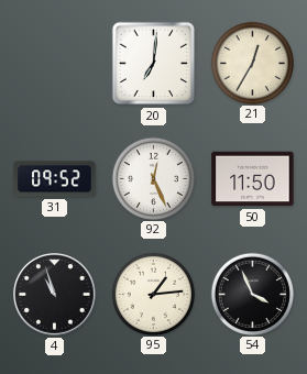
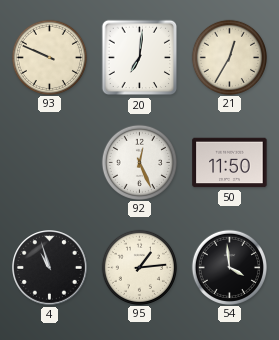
93: none -> 9:49
31: 09:52 -> none
54: 3:56 -> 3:59
